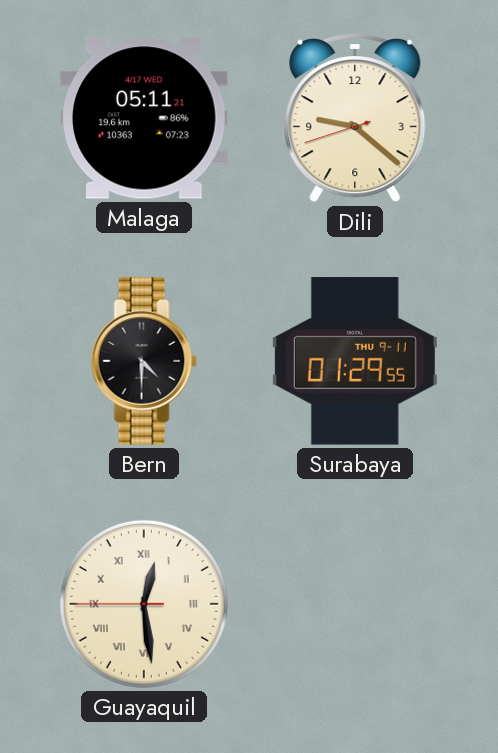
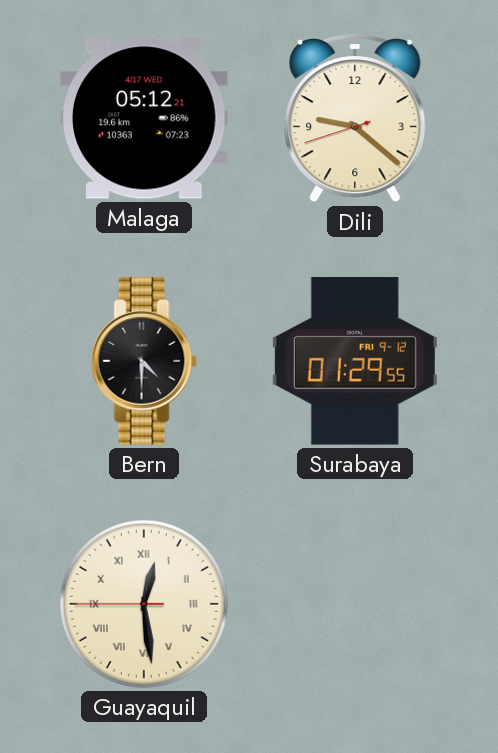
Malaga: 05:11 -> 05:12
Surabaya date: THU 9-11 -> FRI 9-12
